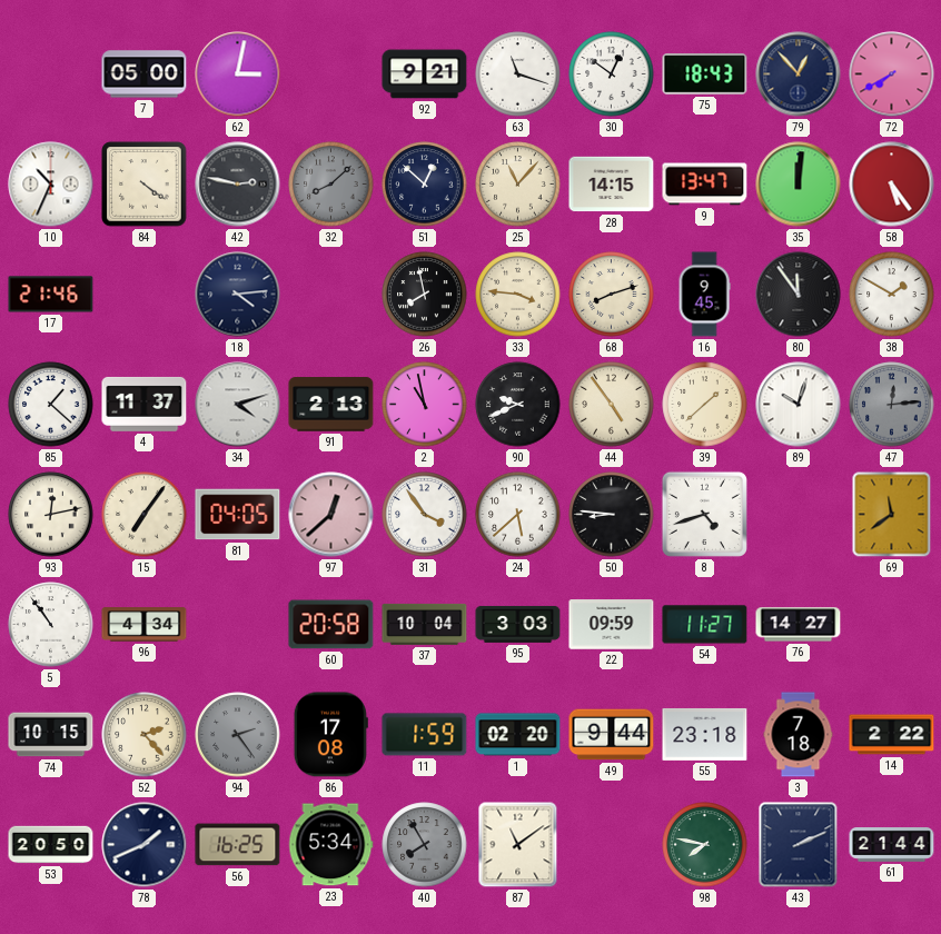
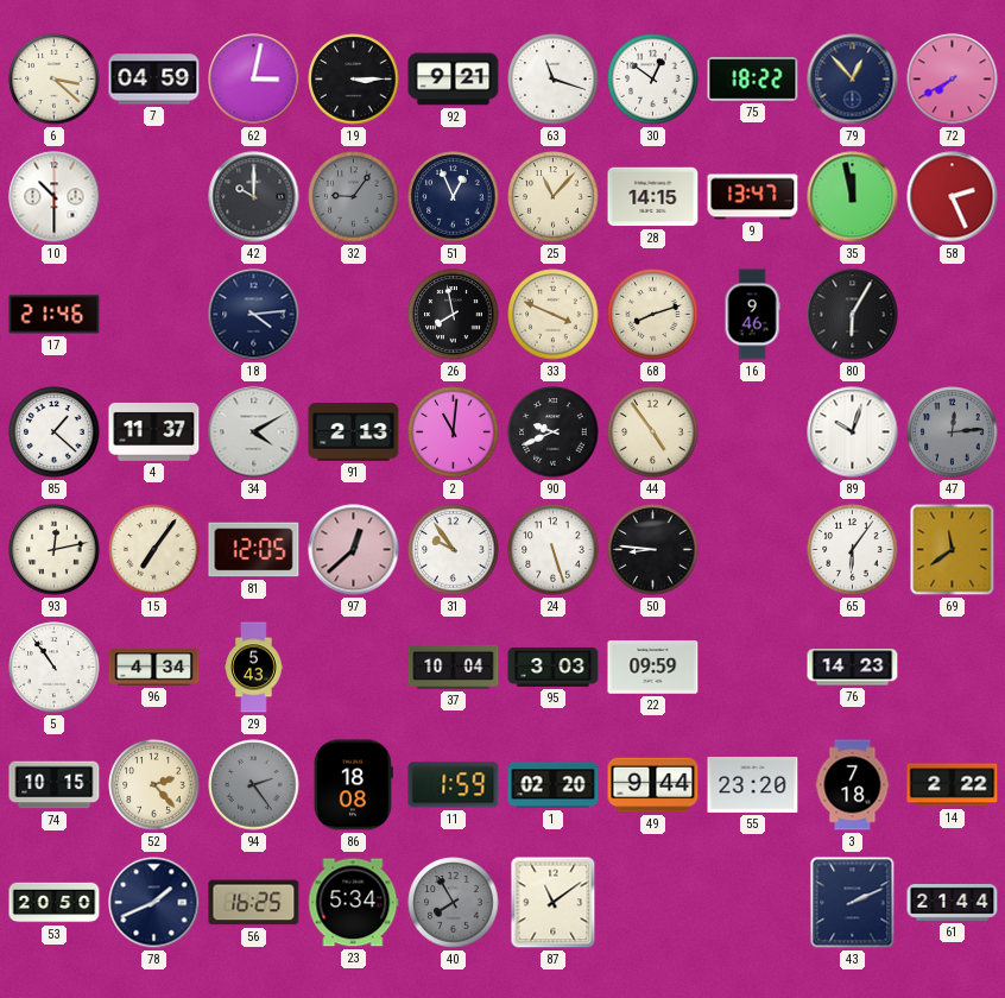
6: none -> 3:22
7: 05:00 -> 04:59
19: none -> 3:15
75: 18:43 -> 18:22
10: 10:34 -> 10:30
84: 4:21 -> none
42: 2:47 -> 10:00
32: 8:08 -> 9:06
51: 12:52 -> 12:56
35: 12:01 -> 11:58
58: 5:24 -> 2:26
33: 3:46 -> 3:49
16: 9:45 -> 9:46
80: 11:54 -> 6:05
38: 1:50 -> none
34: 4:12 -> 4:10
2: 10:58 -> 11:01
39: 1:38 -> none
81: 04:05 -> 12:05
31: 3:54 -> 9:54
24: 5:38 -> 5:27
8: 4:42 -> none
65: none -> 6:06
29: none -> 5:43
60: 20:58 -> none
54: 11:27 -> none
76: 14:27 -> 14:23
86: 17:08 -> 18:08
55: 23:18 -> 23:20
98: 7:47 -> none
